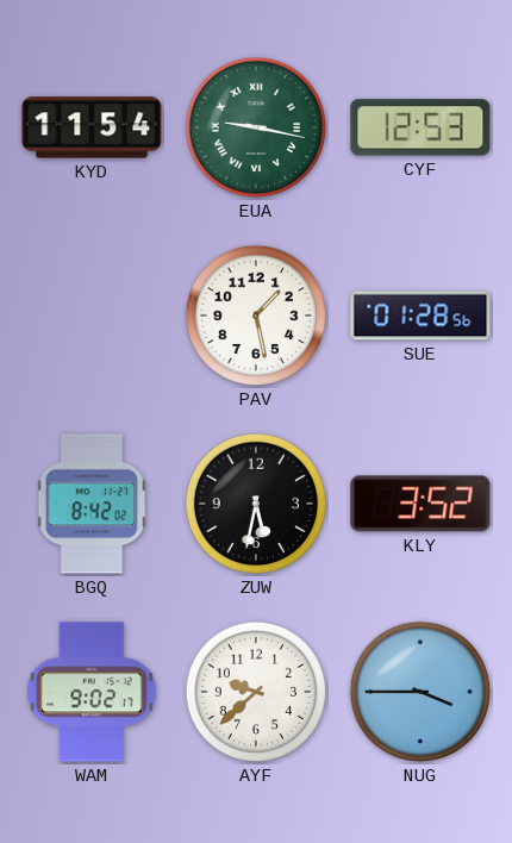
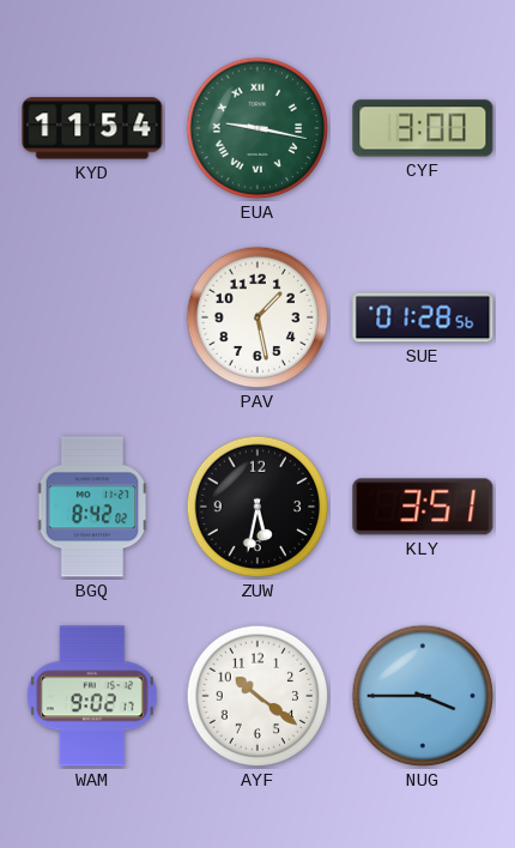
CYF: 12:53 -> 3:00
KLY: 3:52 -> 3:51
AYF: 9:38 -> 10:21
